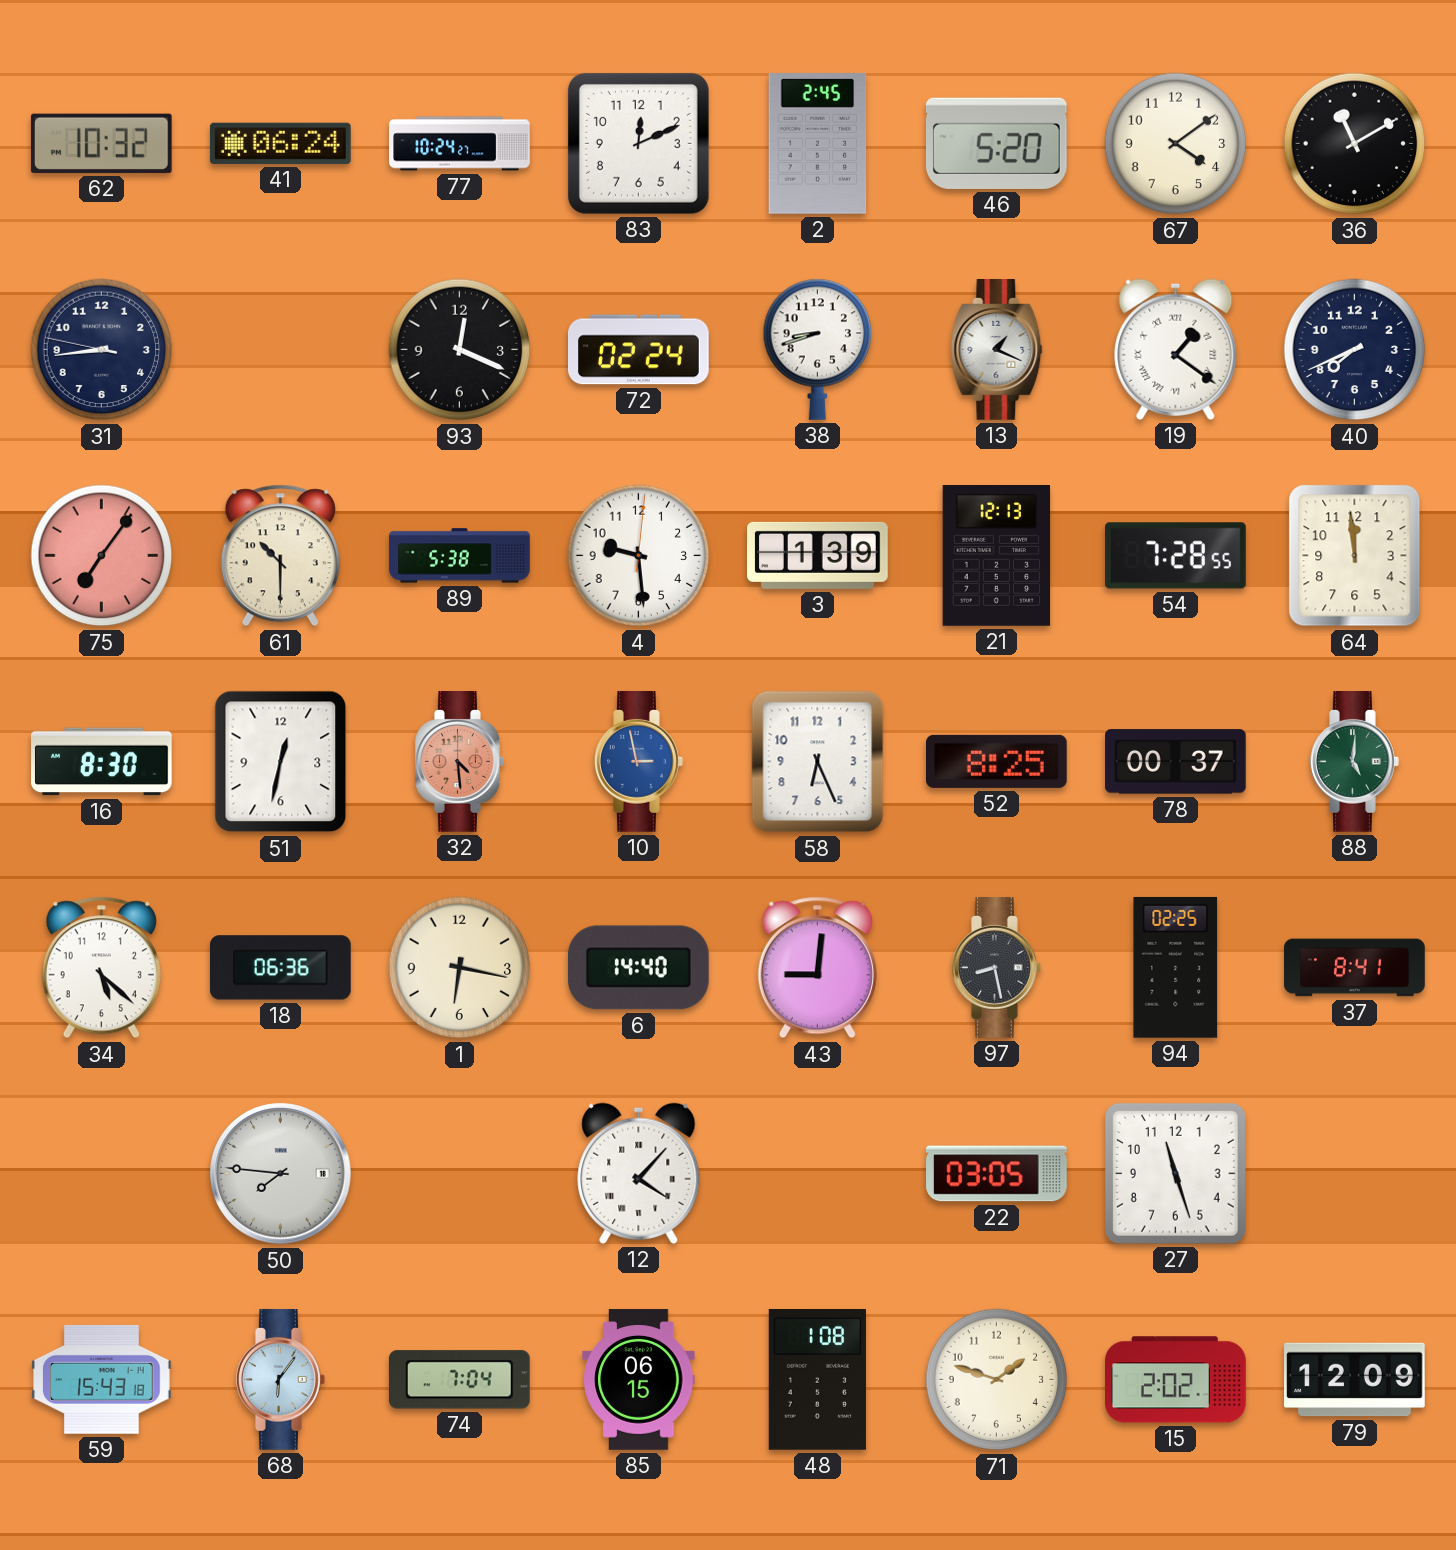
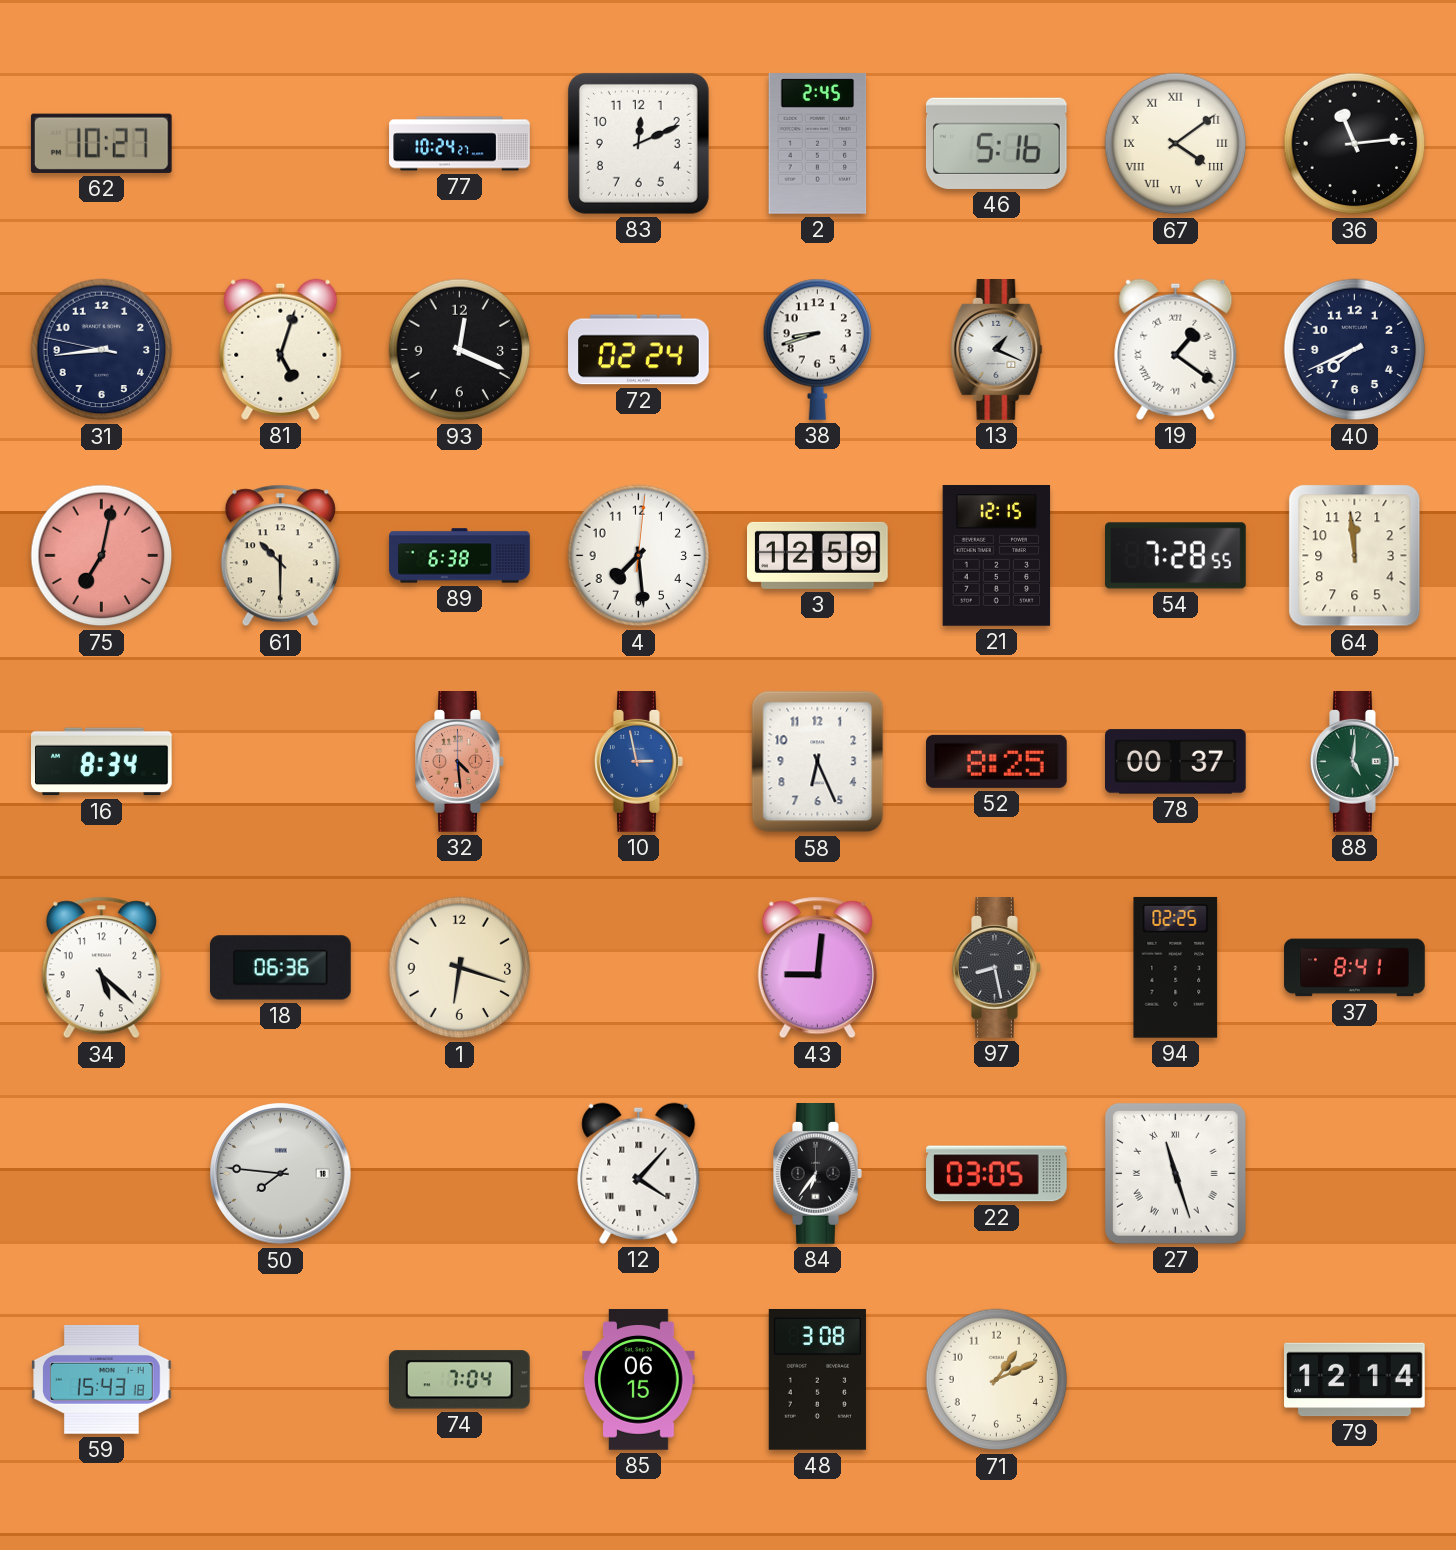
62: 10:32 -> 10:27
41: 06:24 -> none
46: 5:20 -> 5:16
67 numerals: Arabic -> Roman
36: 11:10 -> 11:14
81: none -> 5:03
75: 7:06 -> 7:02
89: 5:38 -> 6:38
4: 9:29 -> 7:29
3: 1:39 -> 12:59
21: 12:13 -> 12:15
16: 8:30 -> 8:34
51: 12:32 -> none
1: 6:17 -> 6:18
6: 14:40 -> none
84: none -> 6:36
27 numerals: Arabic -> Roman
68: 6:06 -> none
48: 1:08 -> 3:08
71: 1:48 -> 1:11
15: 2:02 -> none
79: 12:09 -> 12:14
